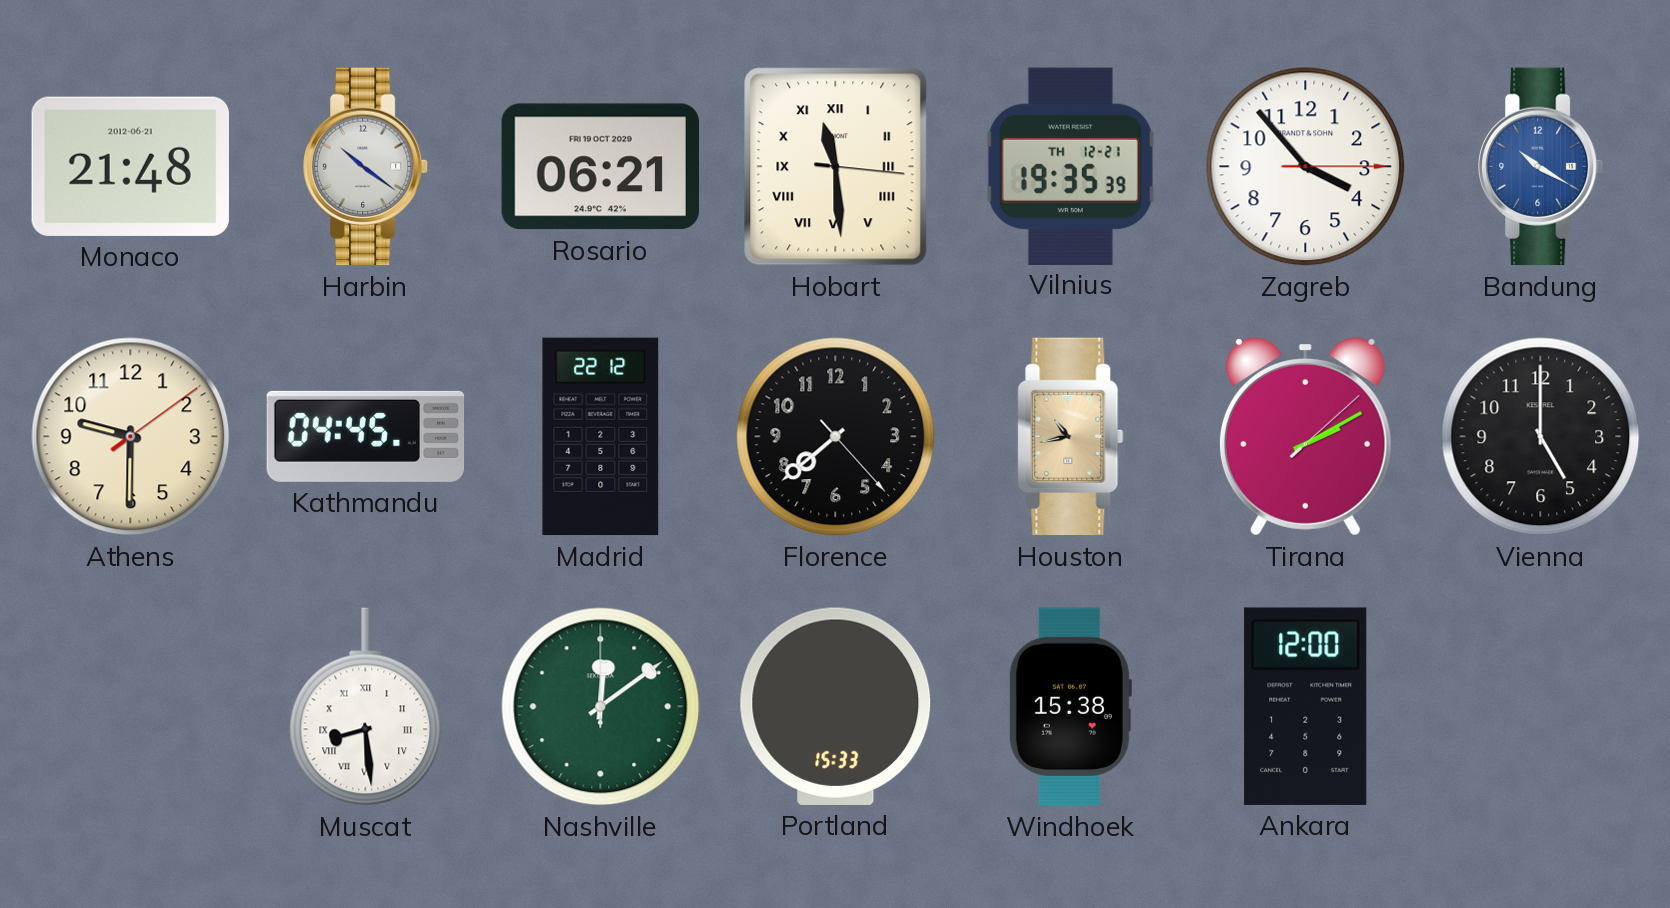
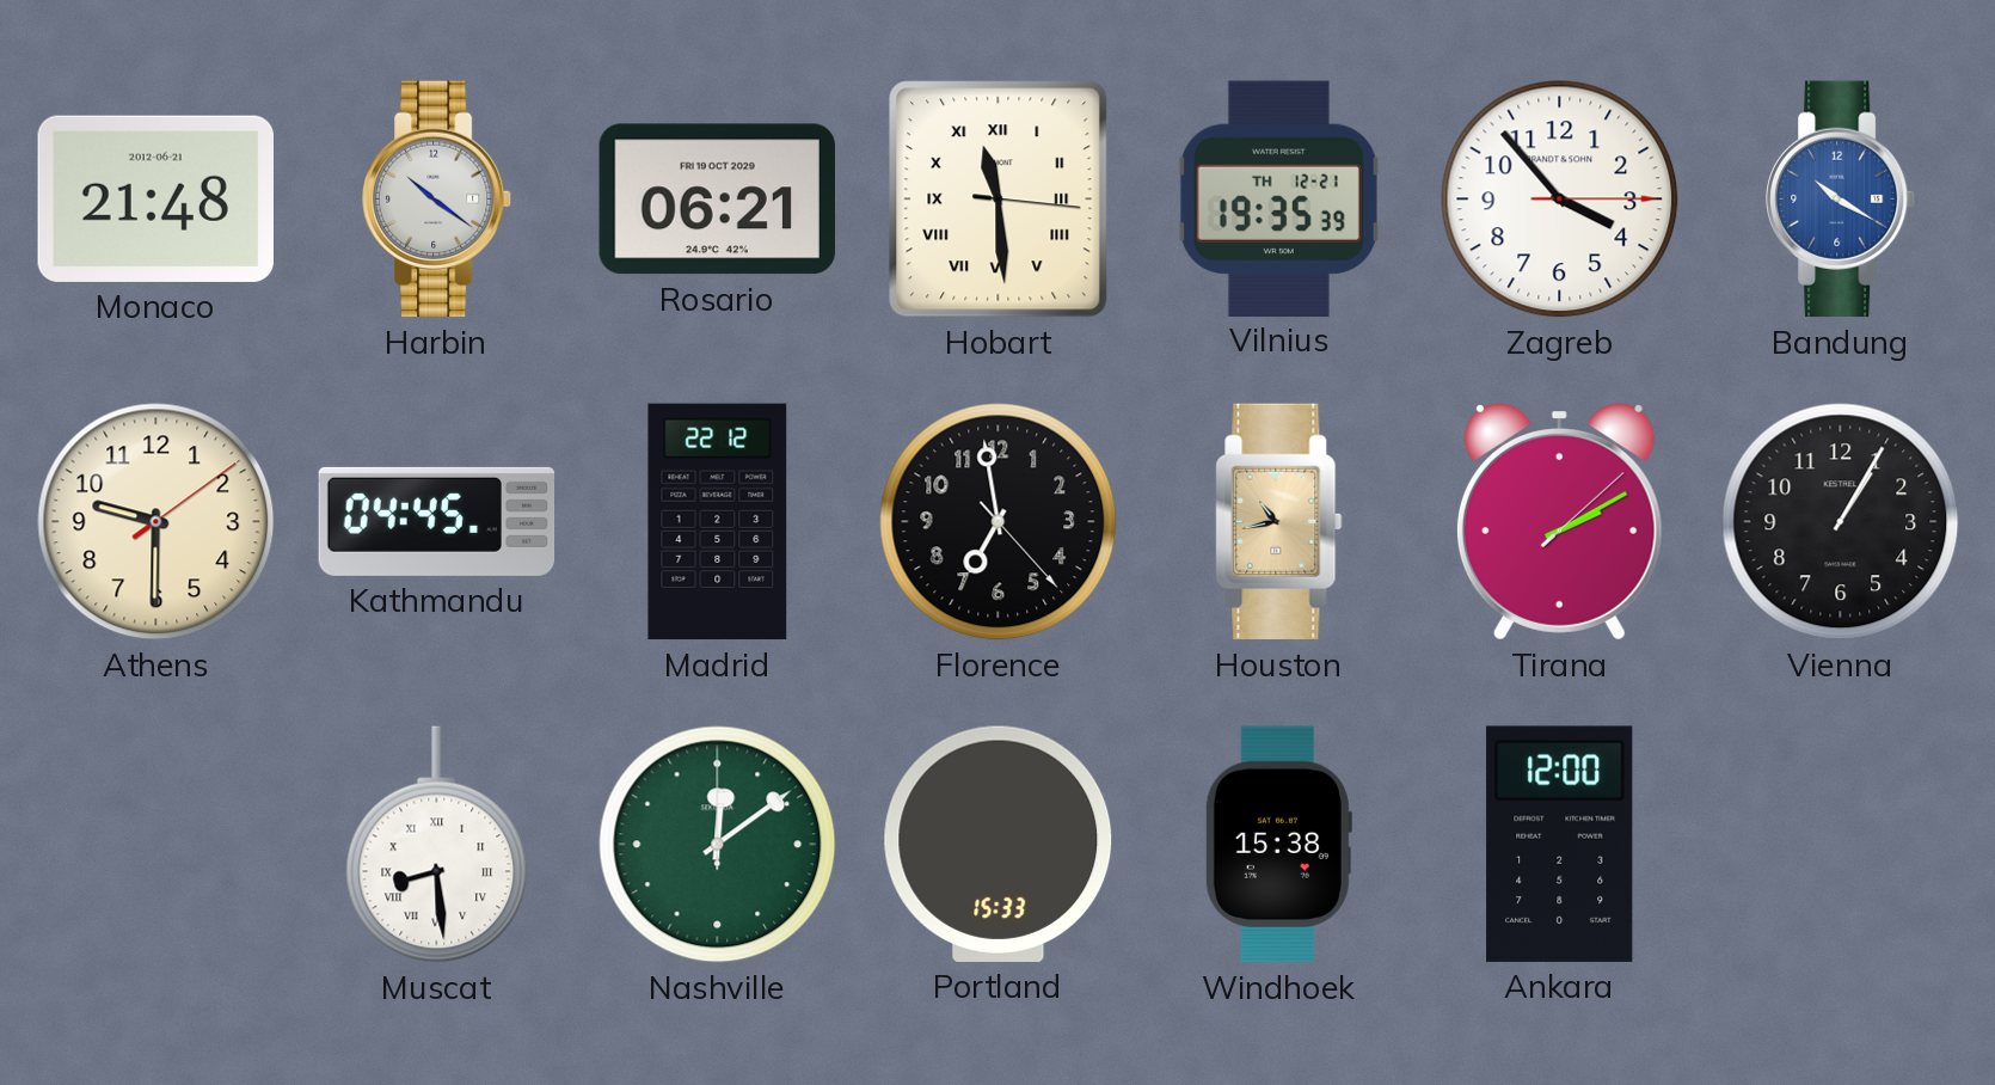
Florence: 7:38 -> 6:58
Vienna: 5:00 -> 1:05
